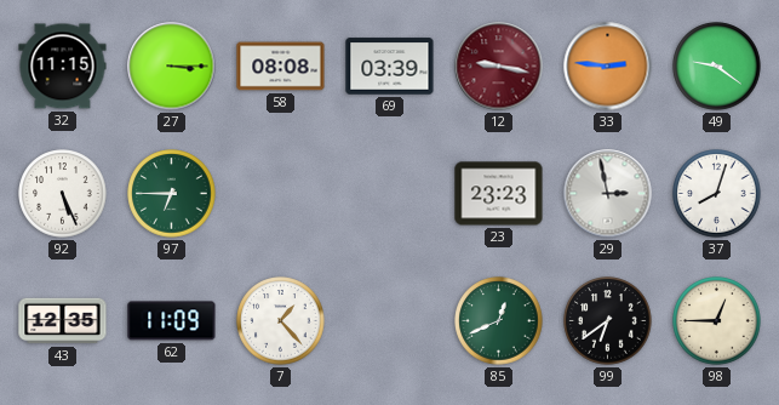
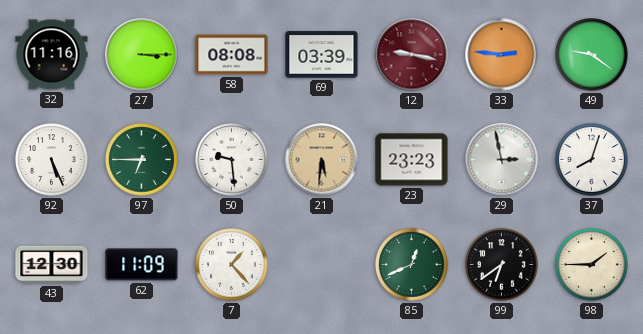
32: 11:15 -> 11:16
50: none -> 9:29
21: none -> 5:31
43: 12:35 -> 12:30
98: 12:45 -> 1:45
